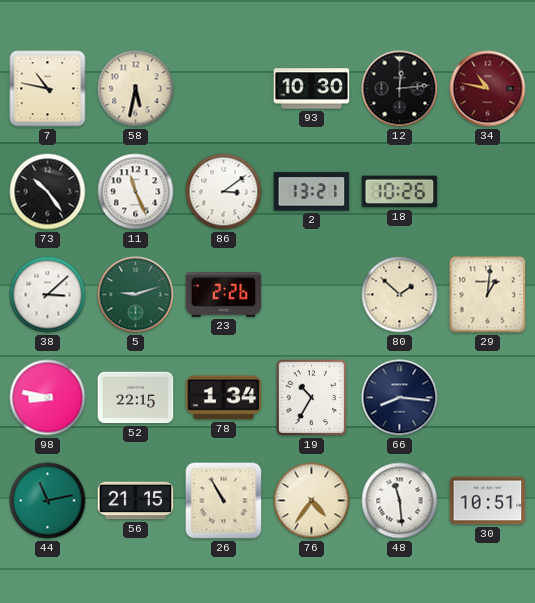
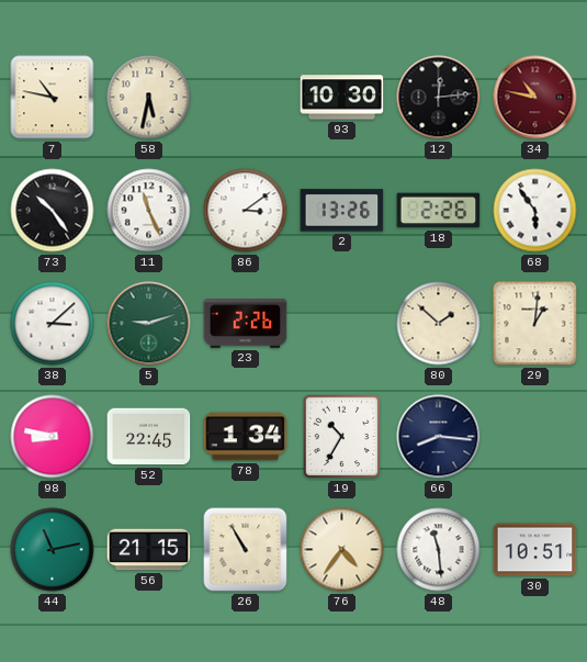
2: 13:21 -> 13:26
18: 10:26 -> 2:26
68: none -> 5:54
52: 22:15 -> 22:45
